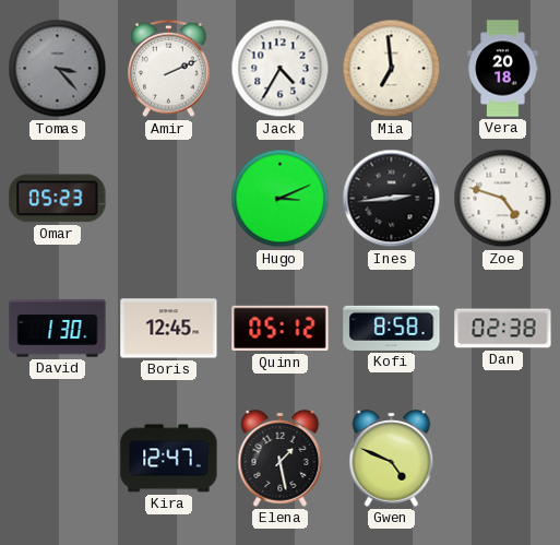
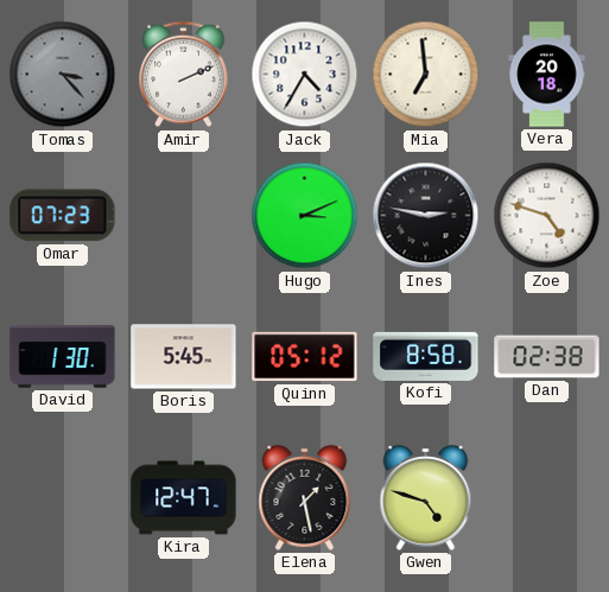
Omar: 05:23 -> 07:23
Ines: 2:44 -> 2:47
Boris: 12:45 -> 5:45
Gwen: 4:49 -> 4:48
